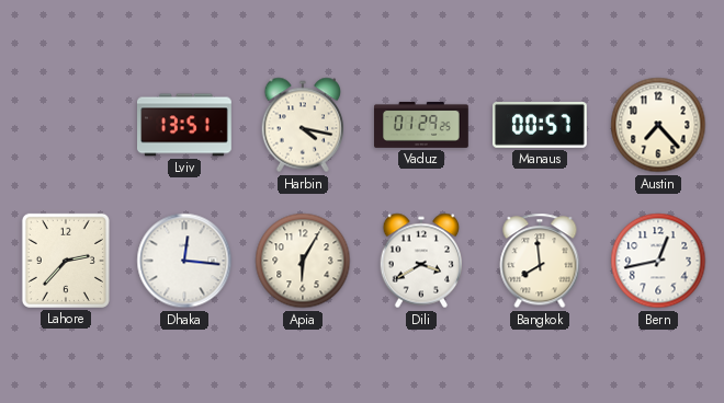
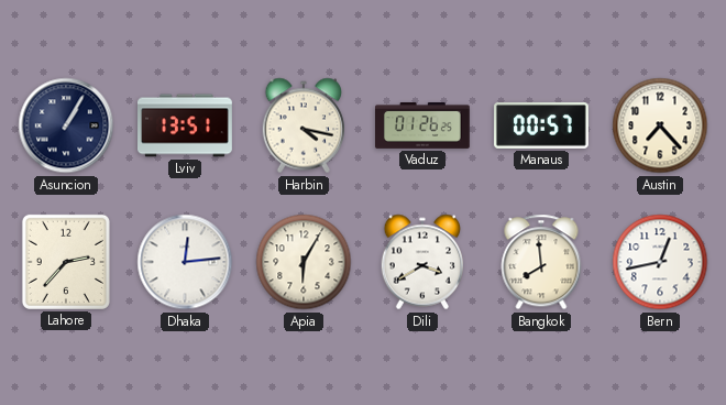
Asuncion: none -> 1:05
Vaduz: 01:29 -> 01:26
Dhaka: 12:16 -> 12:14
